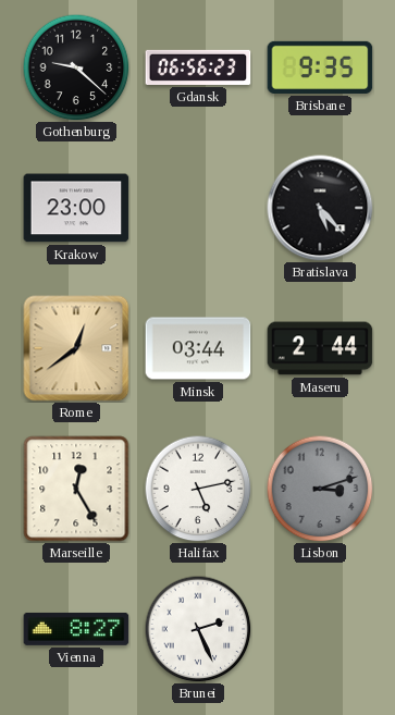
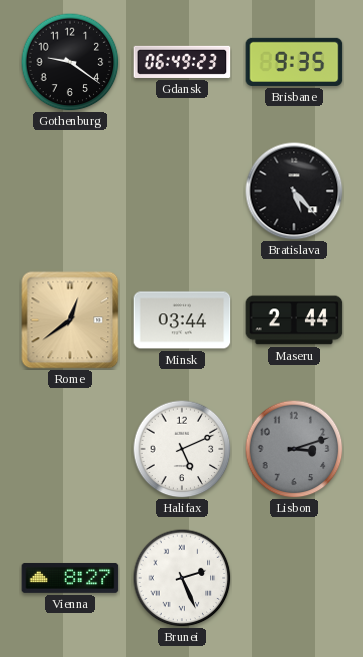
Gothenburg: 9:22 -> 9:21
Gdansk: 06:56 -> 06:49
Krakow: 23:00 -> none
Marseille: 12:25 -> none
Halifax: 5:13 -> 5:11
